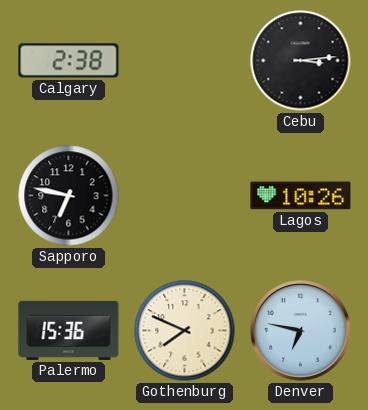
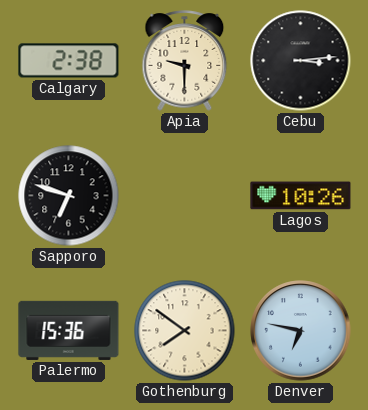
Apia: none -> 9:30
Sapporo: 6:47 -> 6:48
Gothenburg: 7:49 -> 7:51
